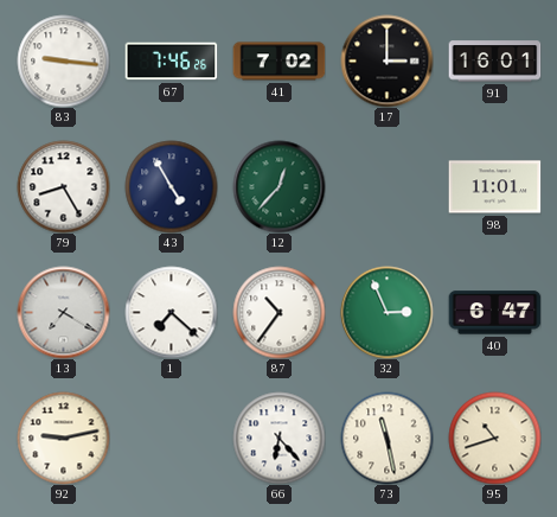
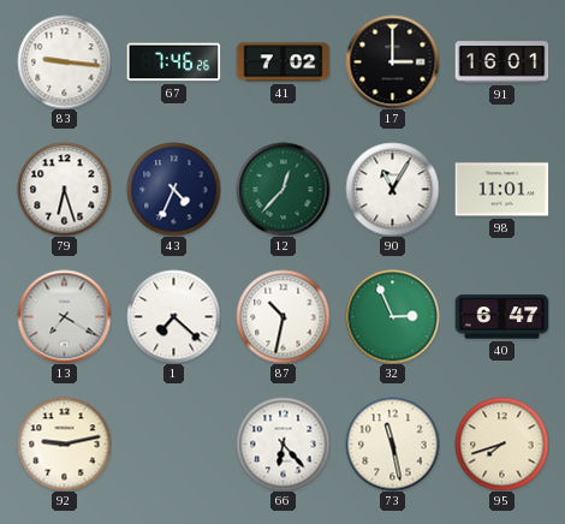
79: 8:25 -> 6:27
43: 4:55 -> 4:34
90: none -> 11:05
87: 10:36 -> 10:32
95: 10:42 -> 7:42
